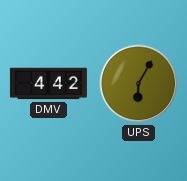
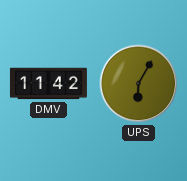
DMV: 4:42 -> 11:42
